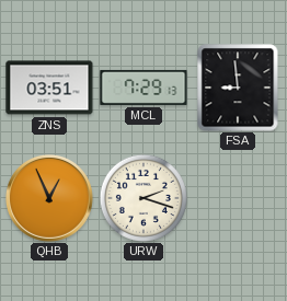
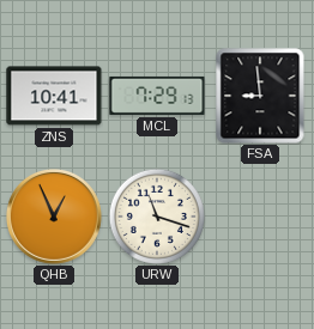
ZNS: 03:51 -> 10:41
URW: 2:18 -> 11:18
